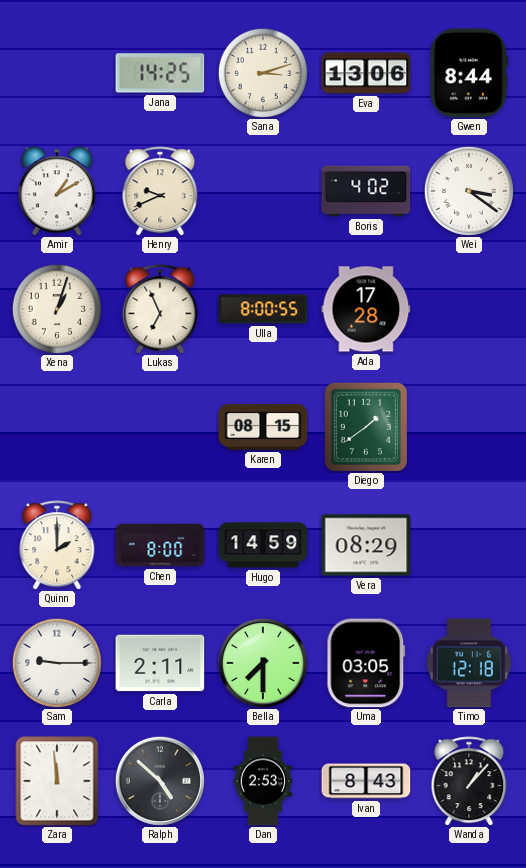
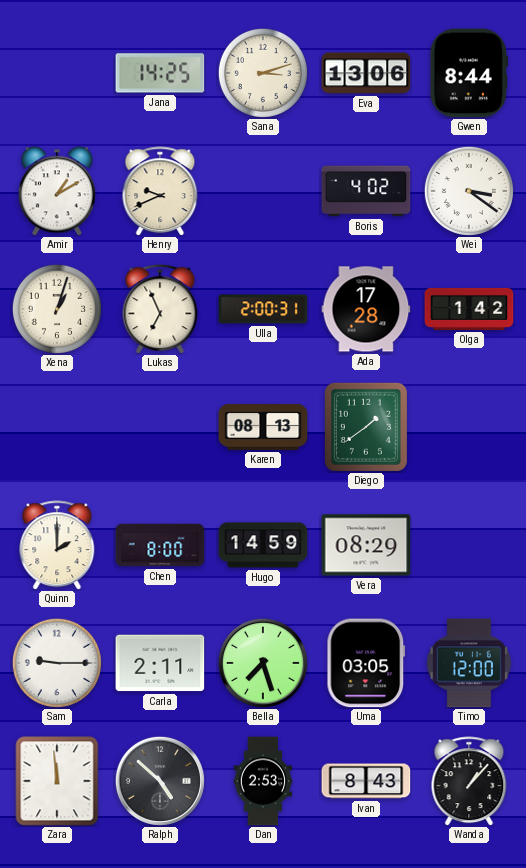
Ulla: 8:00 -> 2:00
Olga: none -> 1:42
Karen: 08:15 -> 08:13
Bella: 7:30 -> 7:27
Timo: 12:18 -> 12:00
